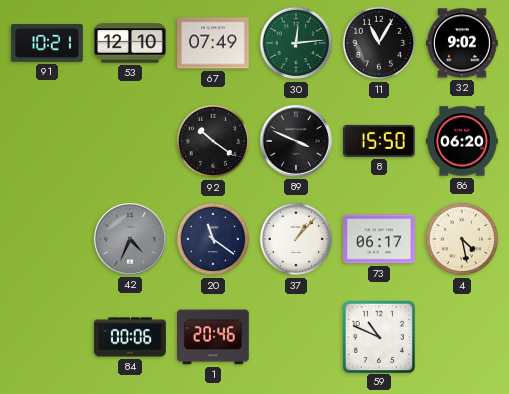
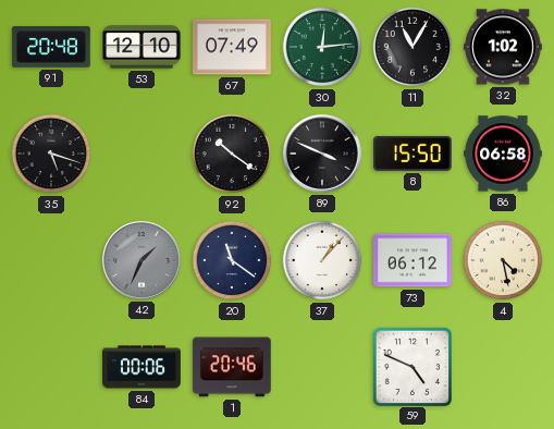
91: 10:21 -> 20:48
32: 9:02 -> 1:02
35: none -> 5:18
86: 06:20 -> 06:58
42: 4:34 -> 1:34
73: 06:17 -> 06:12
59: 10:49 -> 4:49
